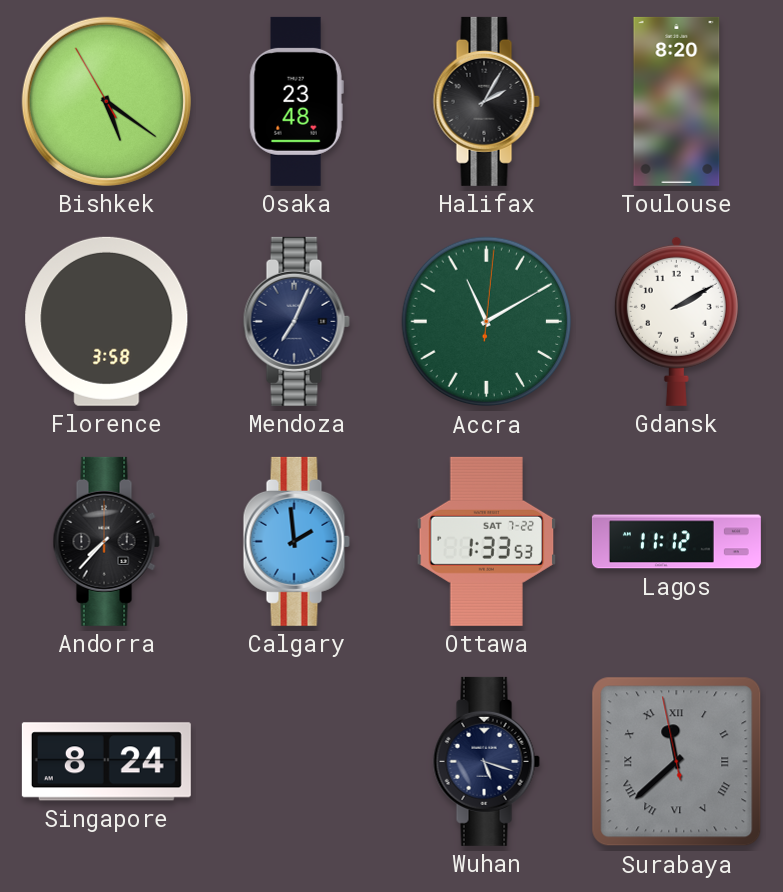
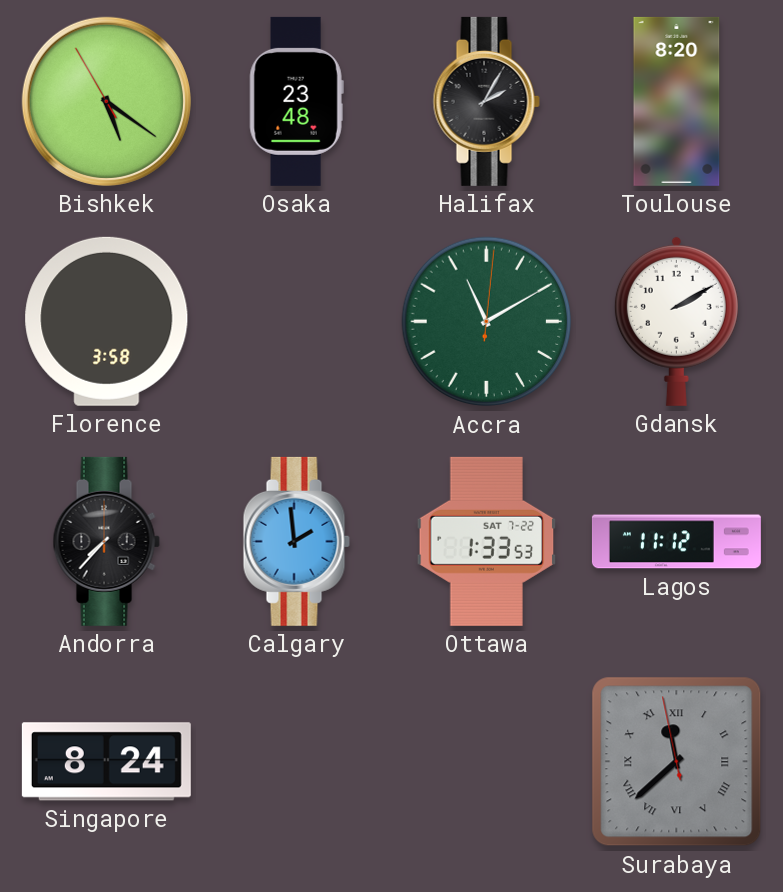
Mendoza: 7:04 -> none
Wuhan: 5:18 -> none
